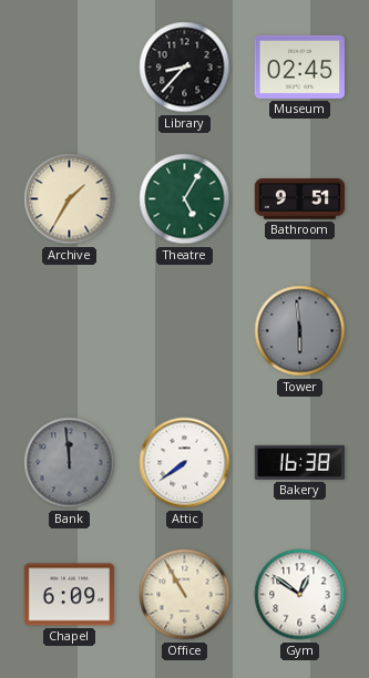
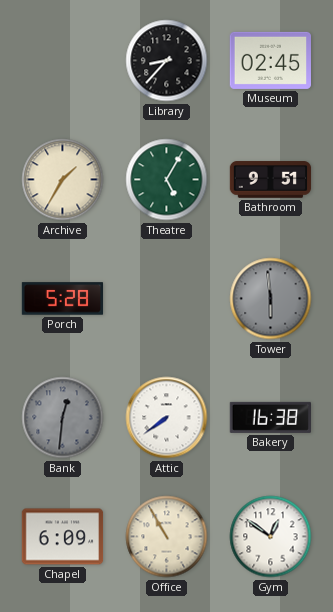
Porch: none -> 5:28
Bank: 11:59 -> 12:31
